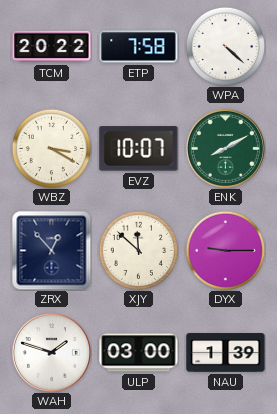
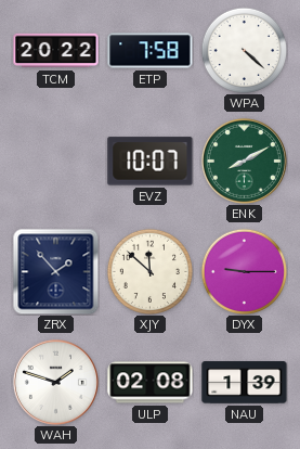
WBZ: 3:20 -> none
ZRX: 12:53 -> 1:53
ULP: 03:00 -> 02:08
